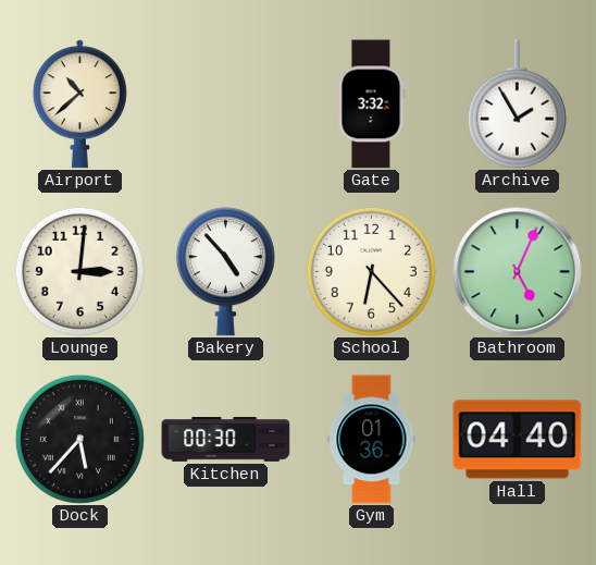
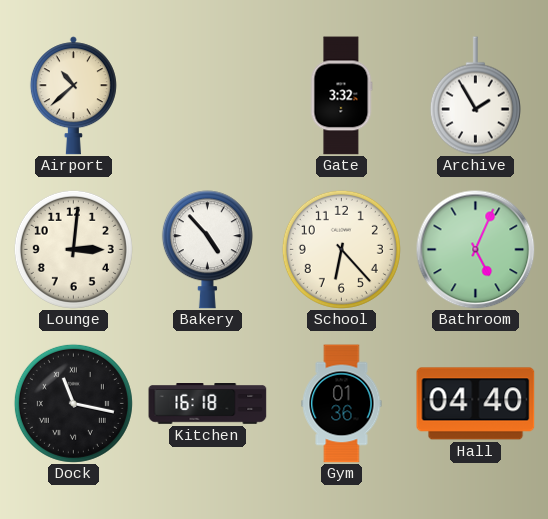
Dock: 5:37 -> 11:17
Kitchen: 00:30 -> 16:18
